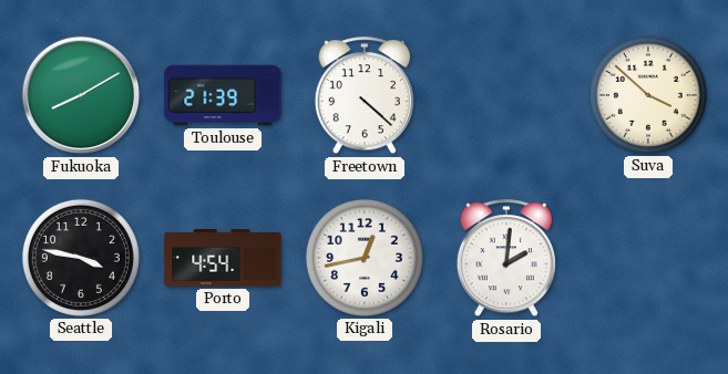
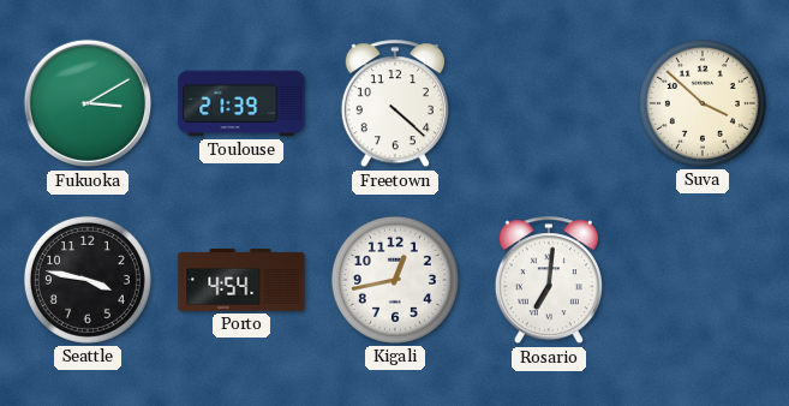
Fukuoka: 8:10 -> 3:10
Rosario: 2:01 -> 7:01
